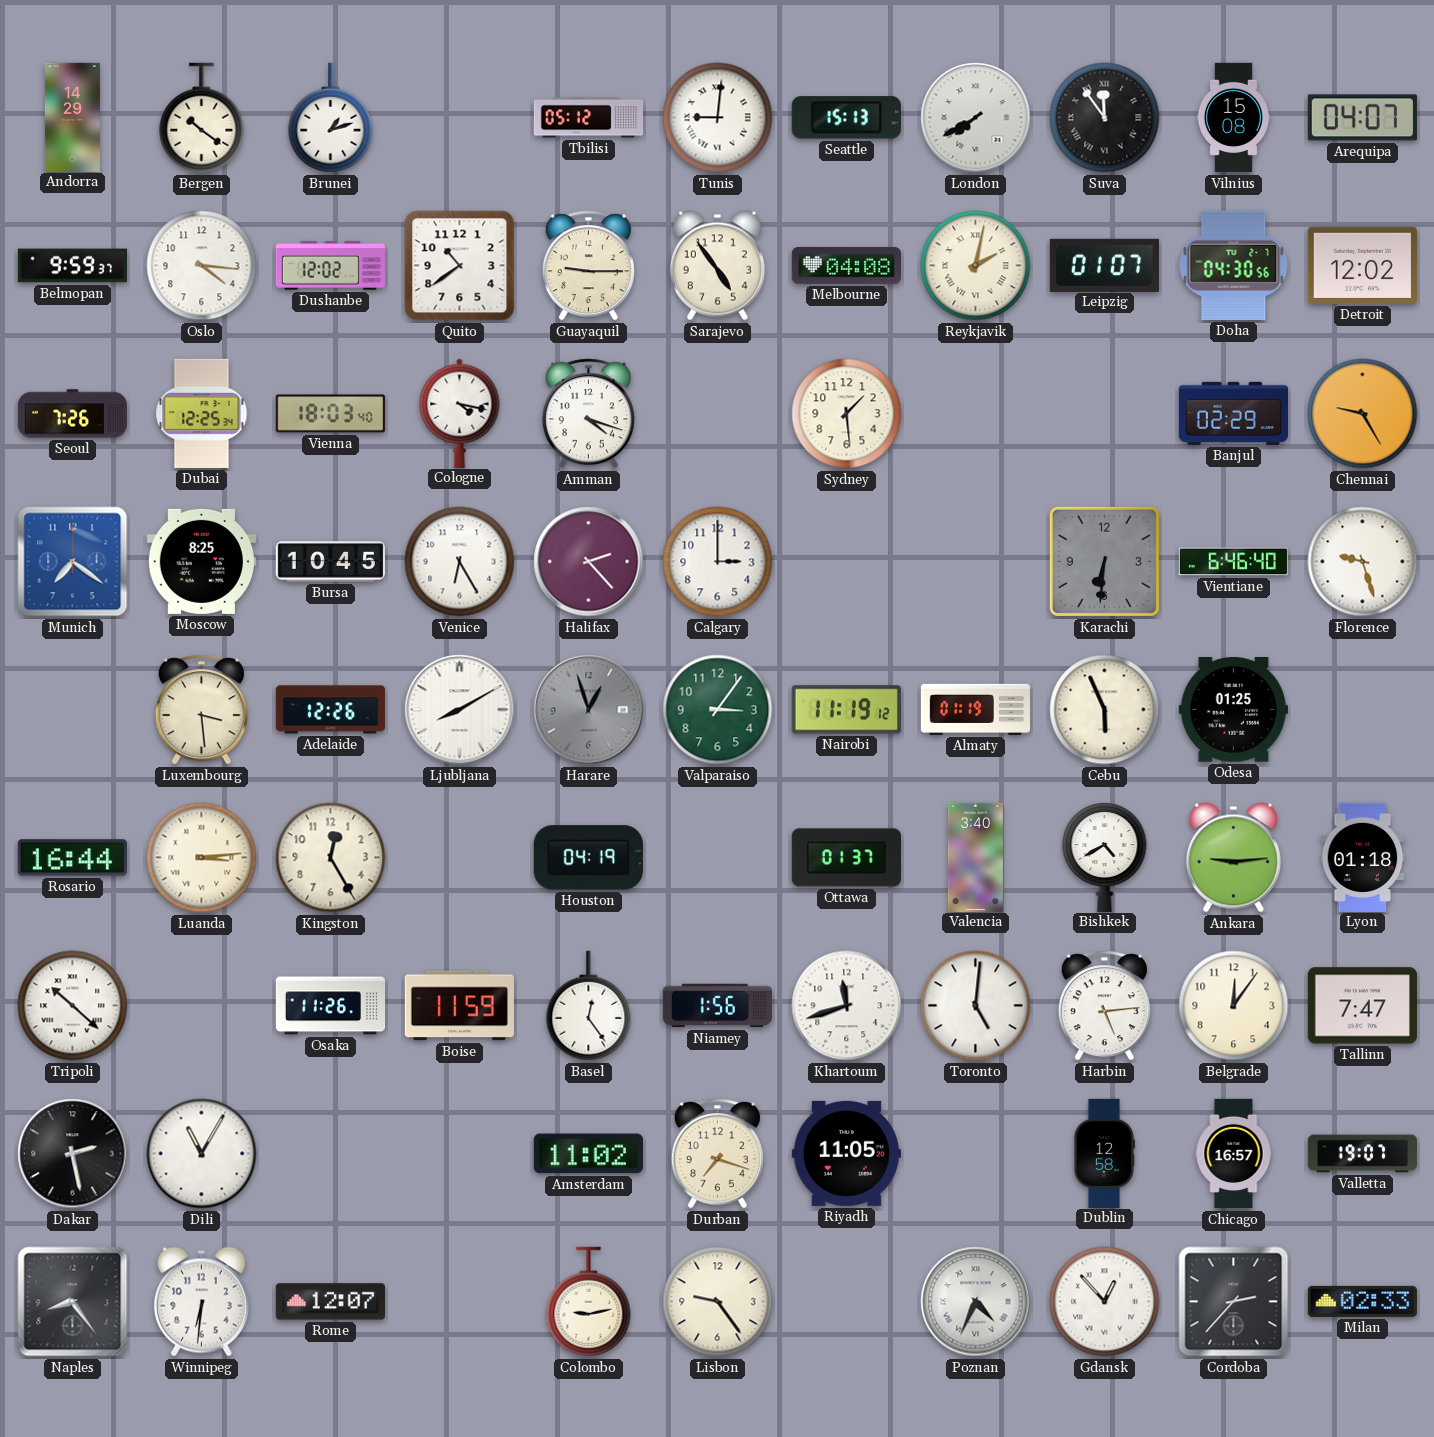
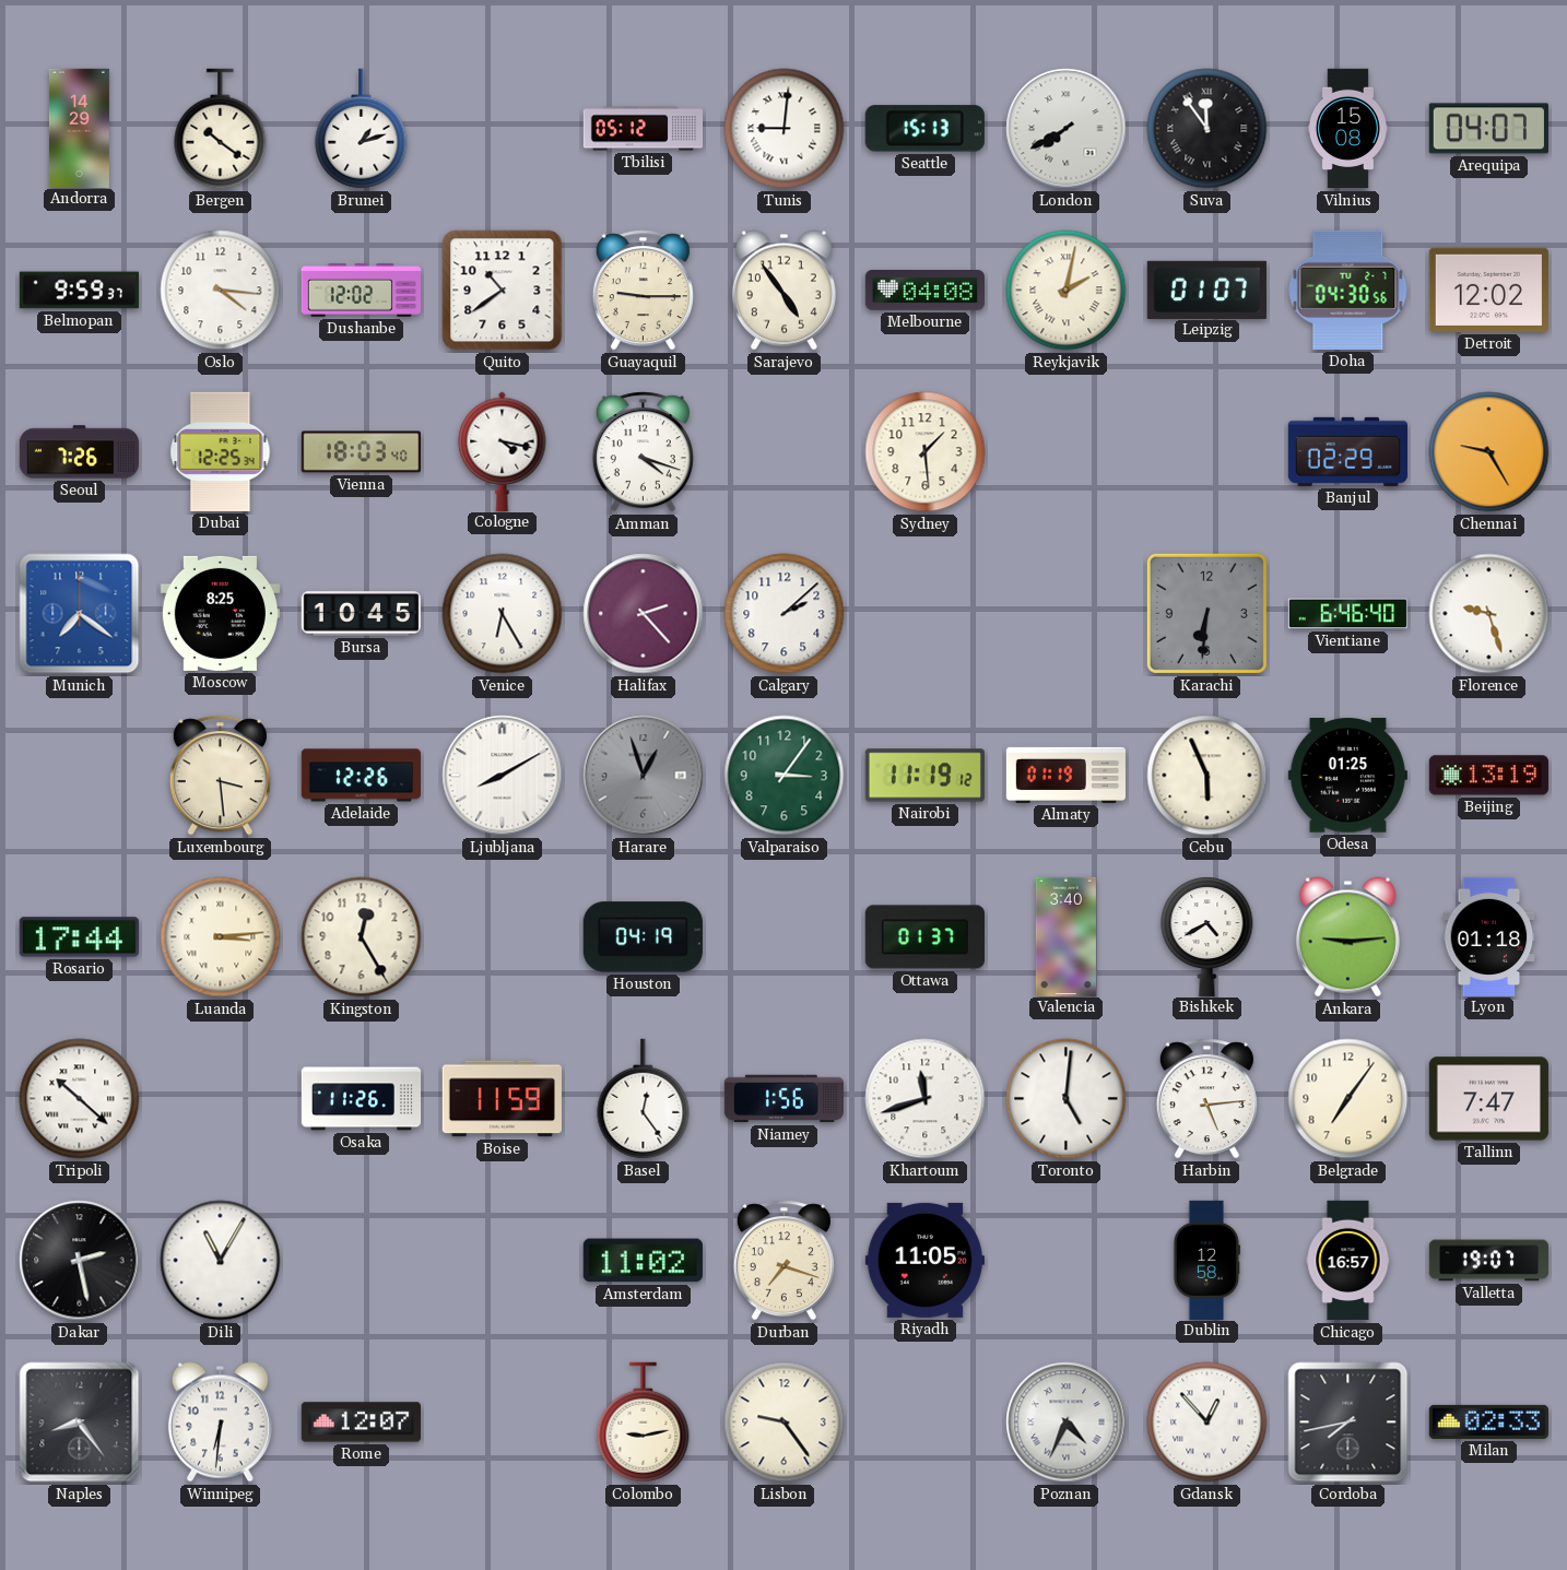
Calgary: 3:00 -> 2:08
Beijing: none -> 13:19
Rosario: 16:44 -> 17:44
Belgrade: 12:06 -> 7:06
Cordoba: 2:37 -> 7:43
